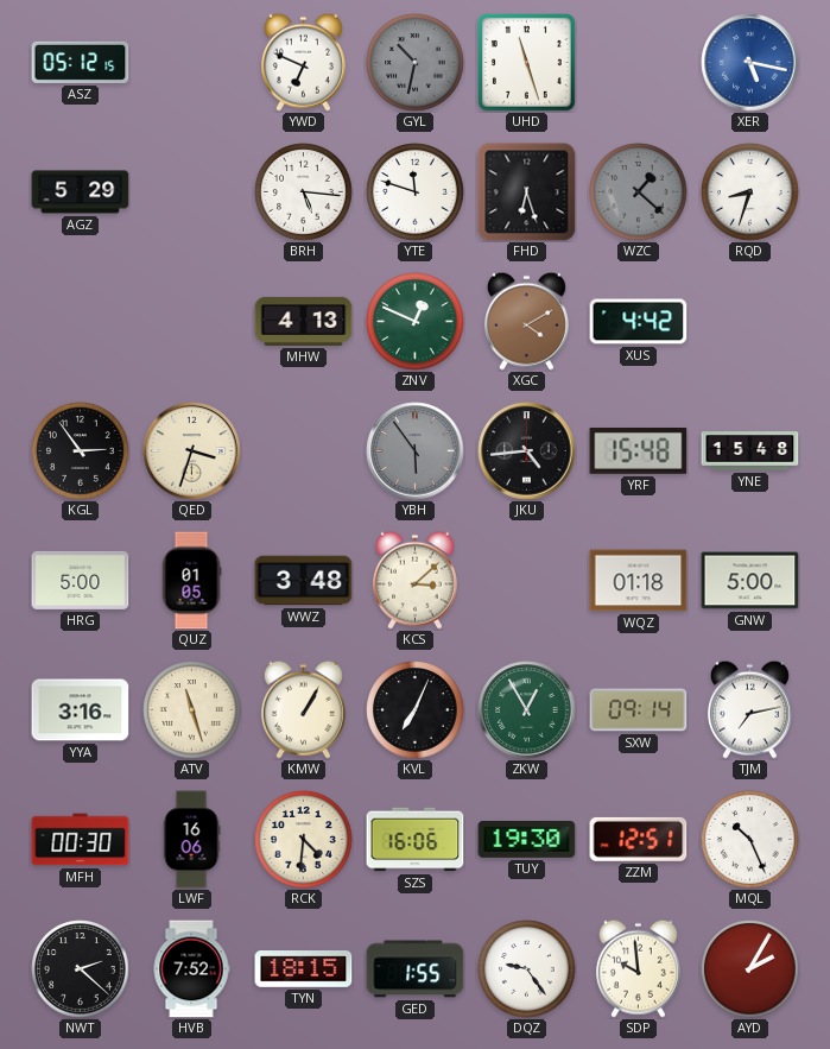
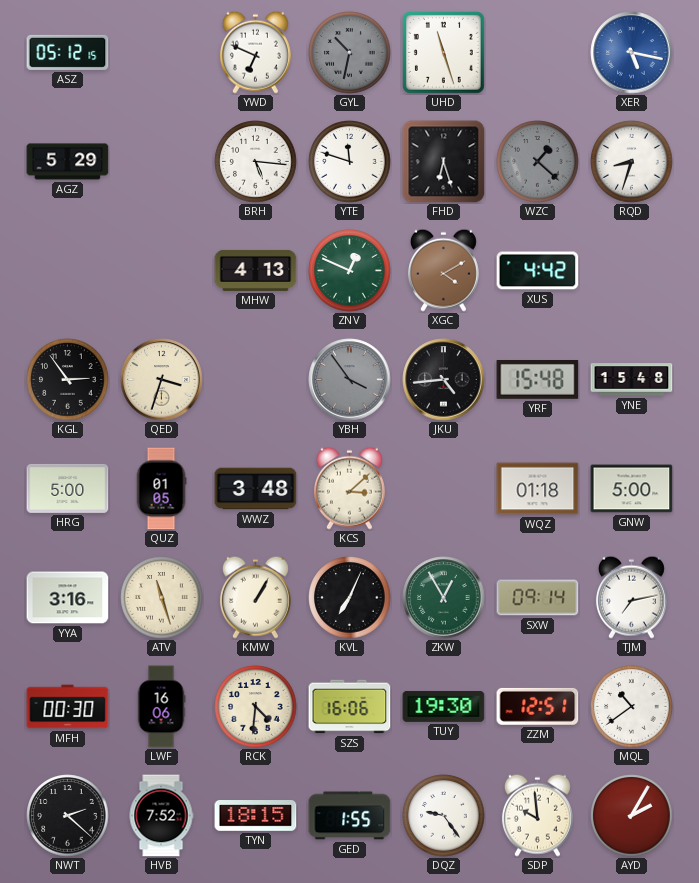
YBH: 5:54 -> 3:54
MQL: 10:26 -> 10:39
